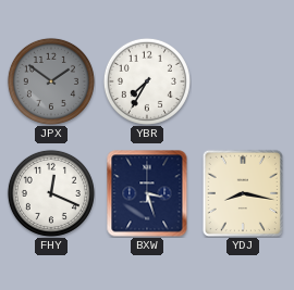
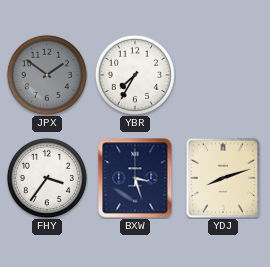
FHY: 12:19 -> 3:36
YDJ: 8:17 -> 8:12
